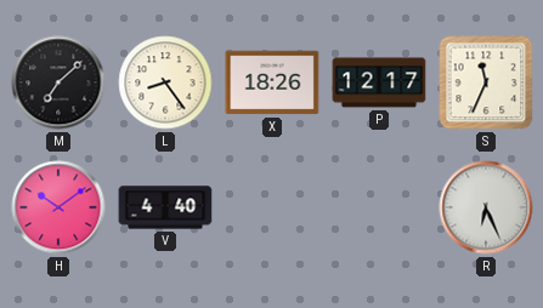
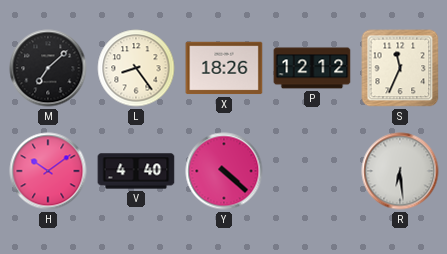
P: 12:17 -> 12:12
Y: none -> 4:22
R: 6:26 -> 6:29
